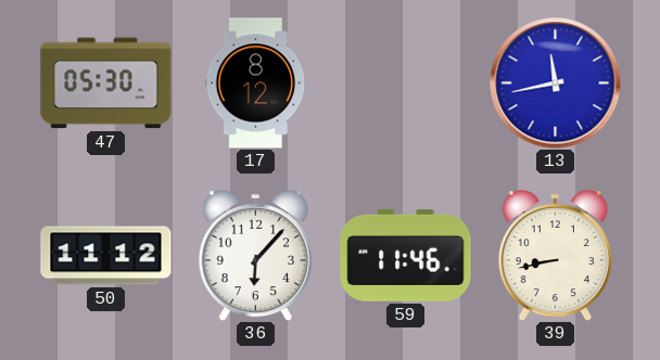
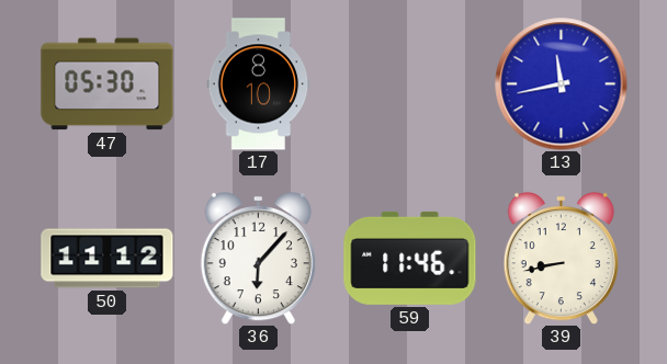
17: 8:12 -> 8:10
